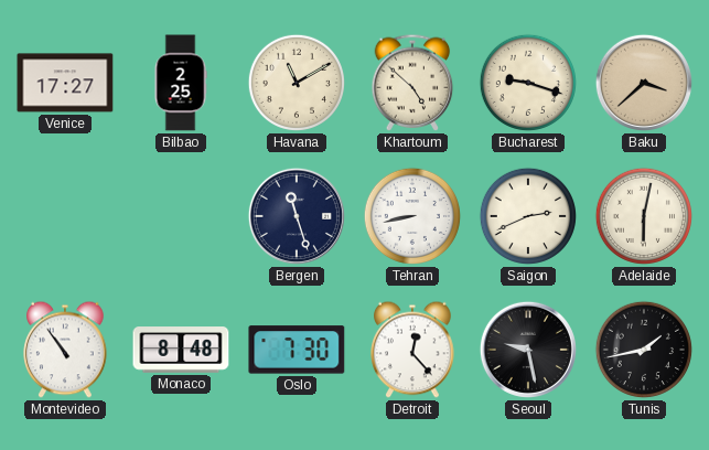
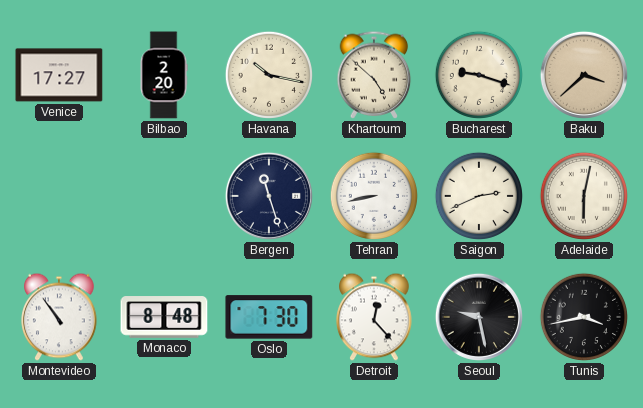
Bilbao: 2:25 -> 2:20
Havana: 11:10 -> 10:17
Tunis: 1:43 -> 3:43
